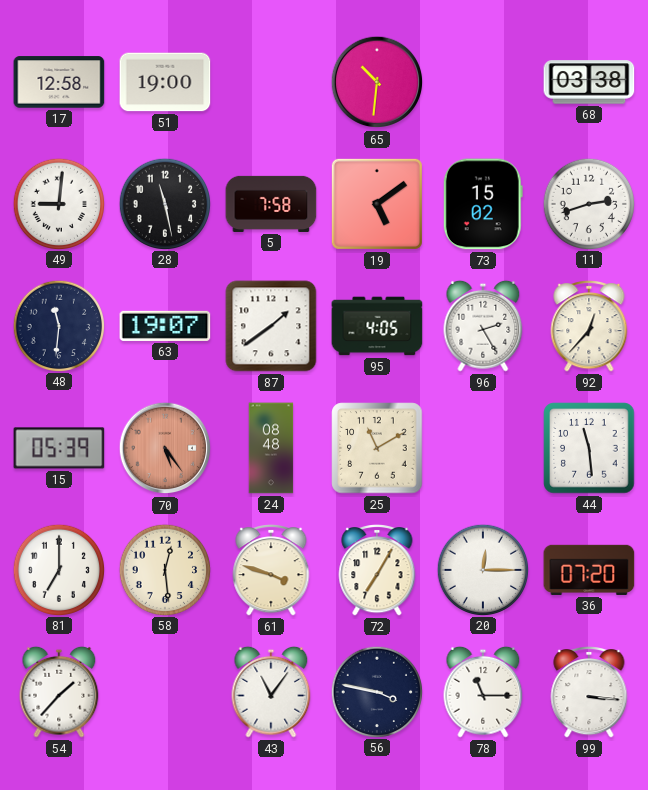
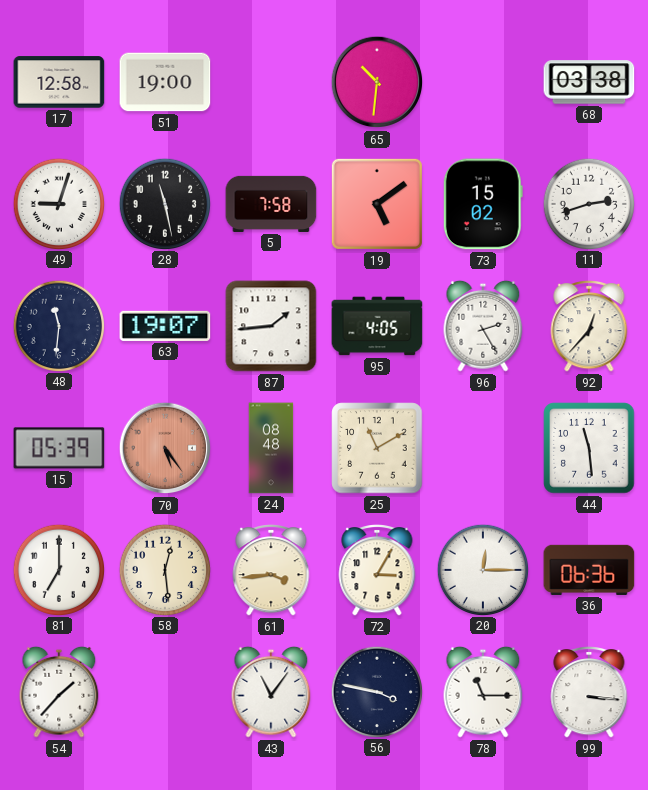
49: 9:01 -> 9:03
87: 1:39 -> 1:44
61: 3:48 -> 3:44
72: 7:05 -> 3:05
36: 07:20 -> 06:36
